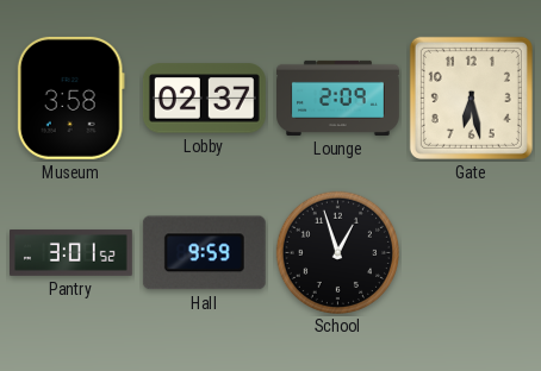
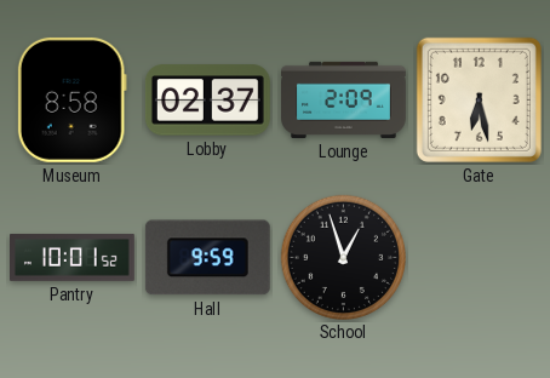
Museum: 3:58 -> 8:58
Pantry: 3:01 -> 10:01
